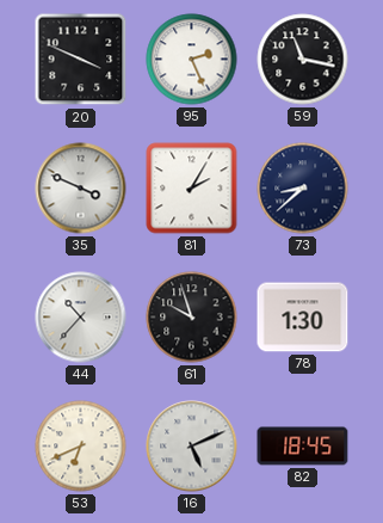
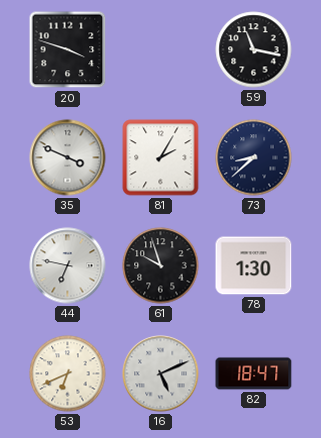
20: 3:49 -> 3:48
95: 2:26 -> none
44: 10:37 -> 6:47
82: 18:45 -> 18:47
